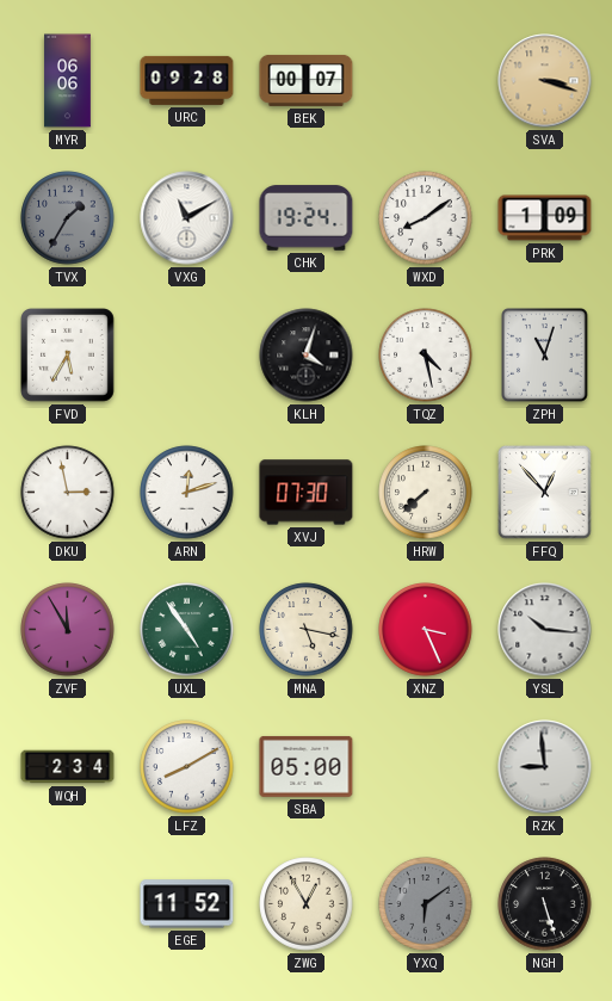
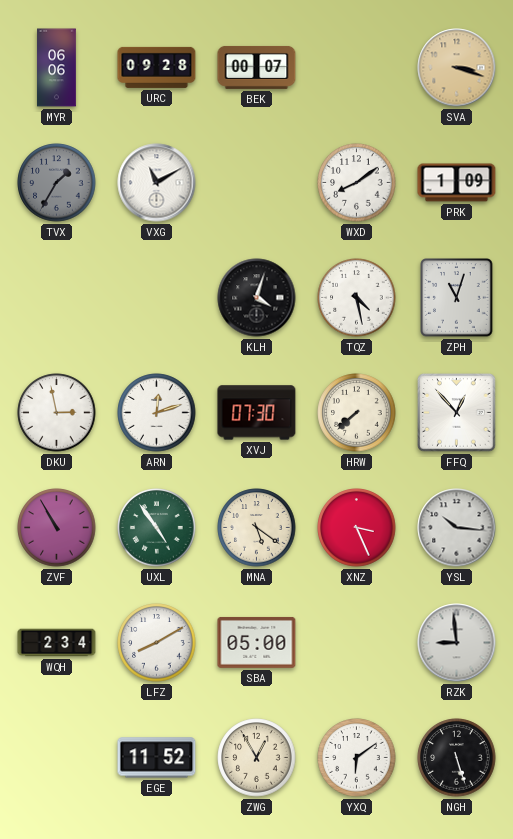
CHK: 19:24 -> none
FVD: 5:35 -> none
ZVF: 11:55 -> 10:55
MNA: 5:17 -> 5:21
YXQ dial: grey -> white
